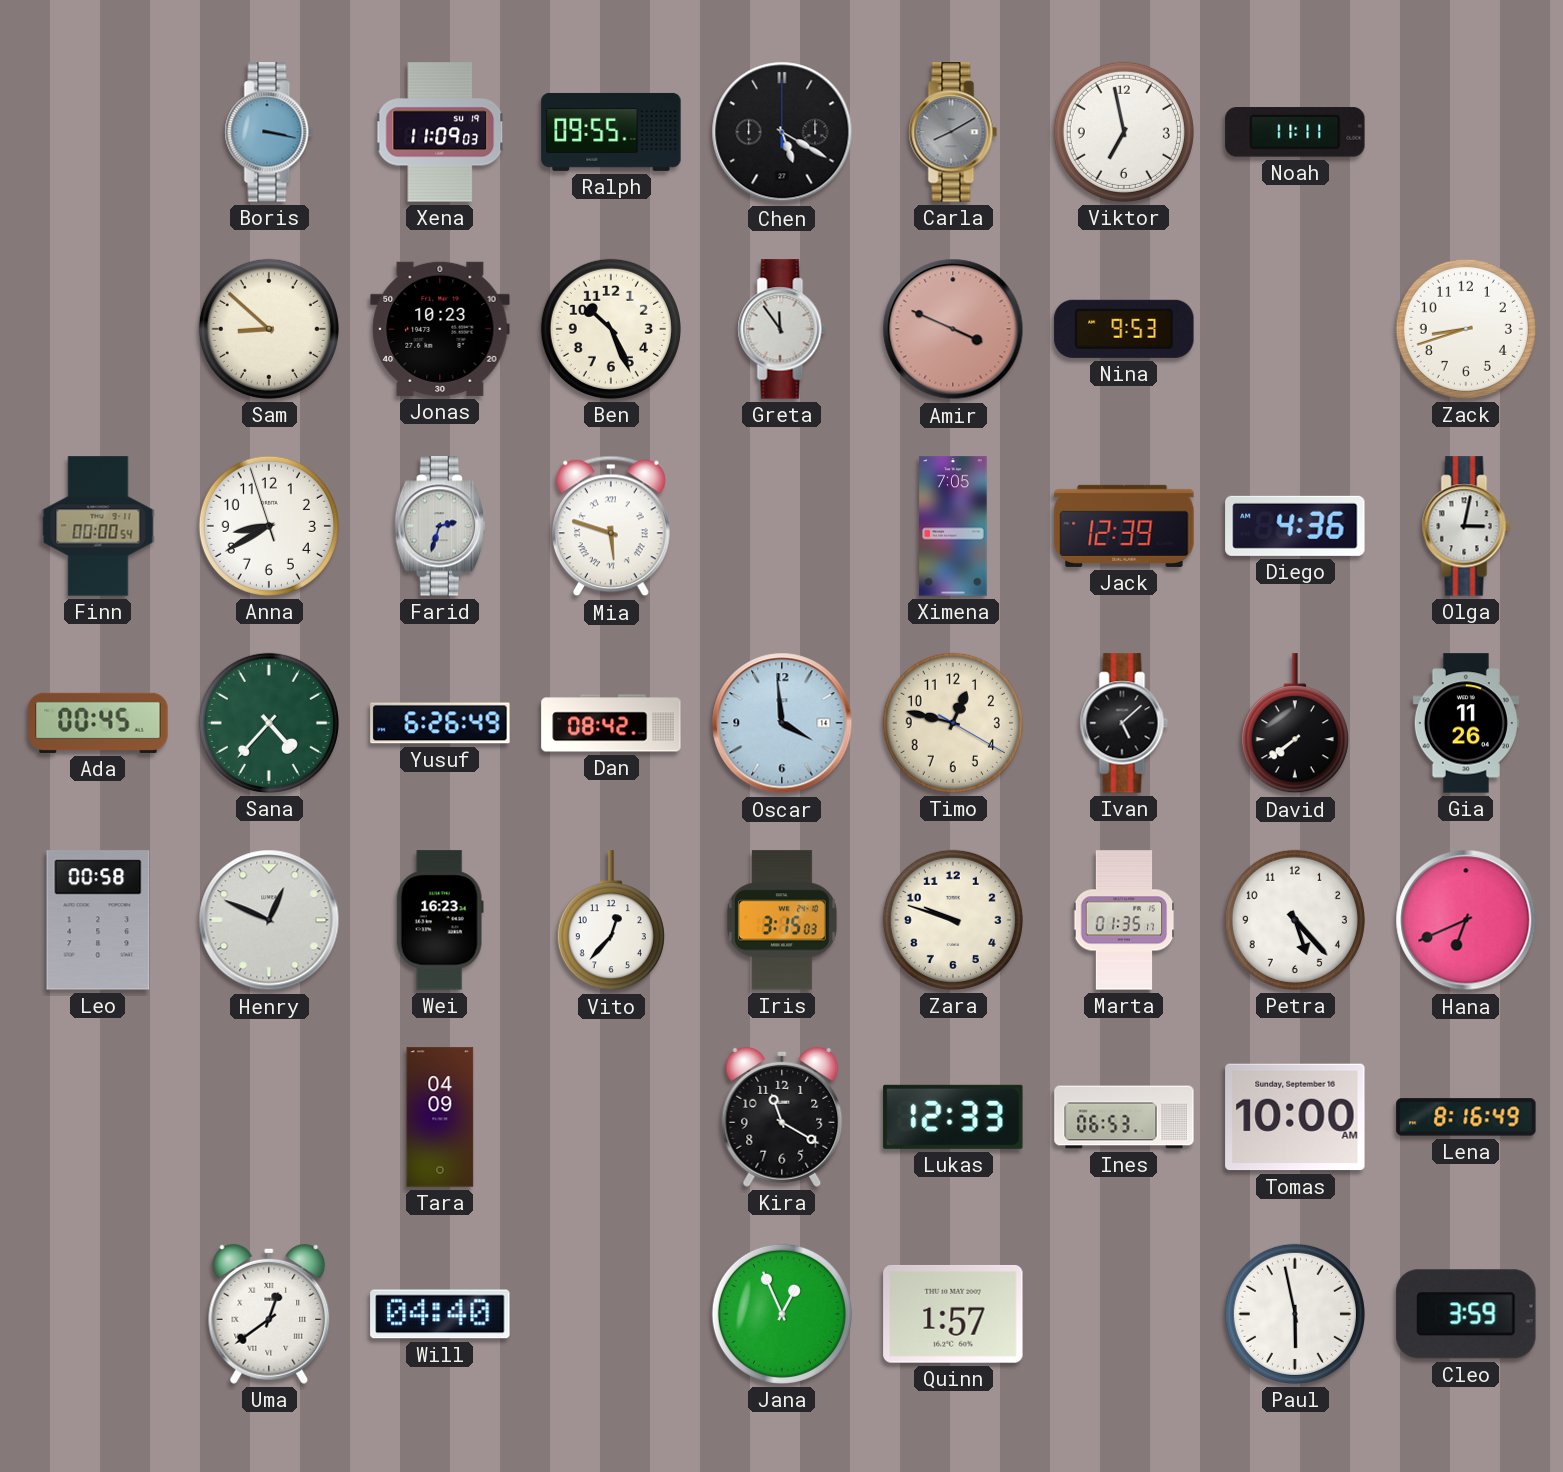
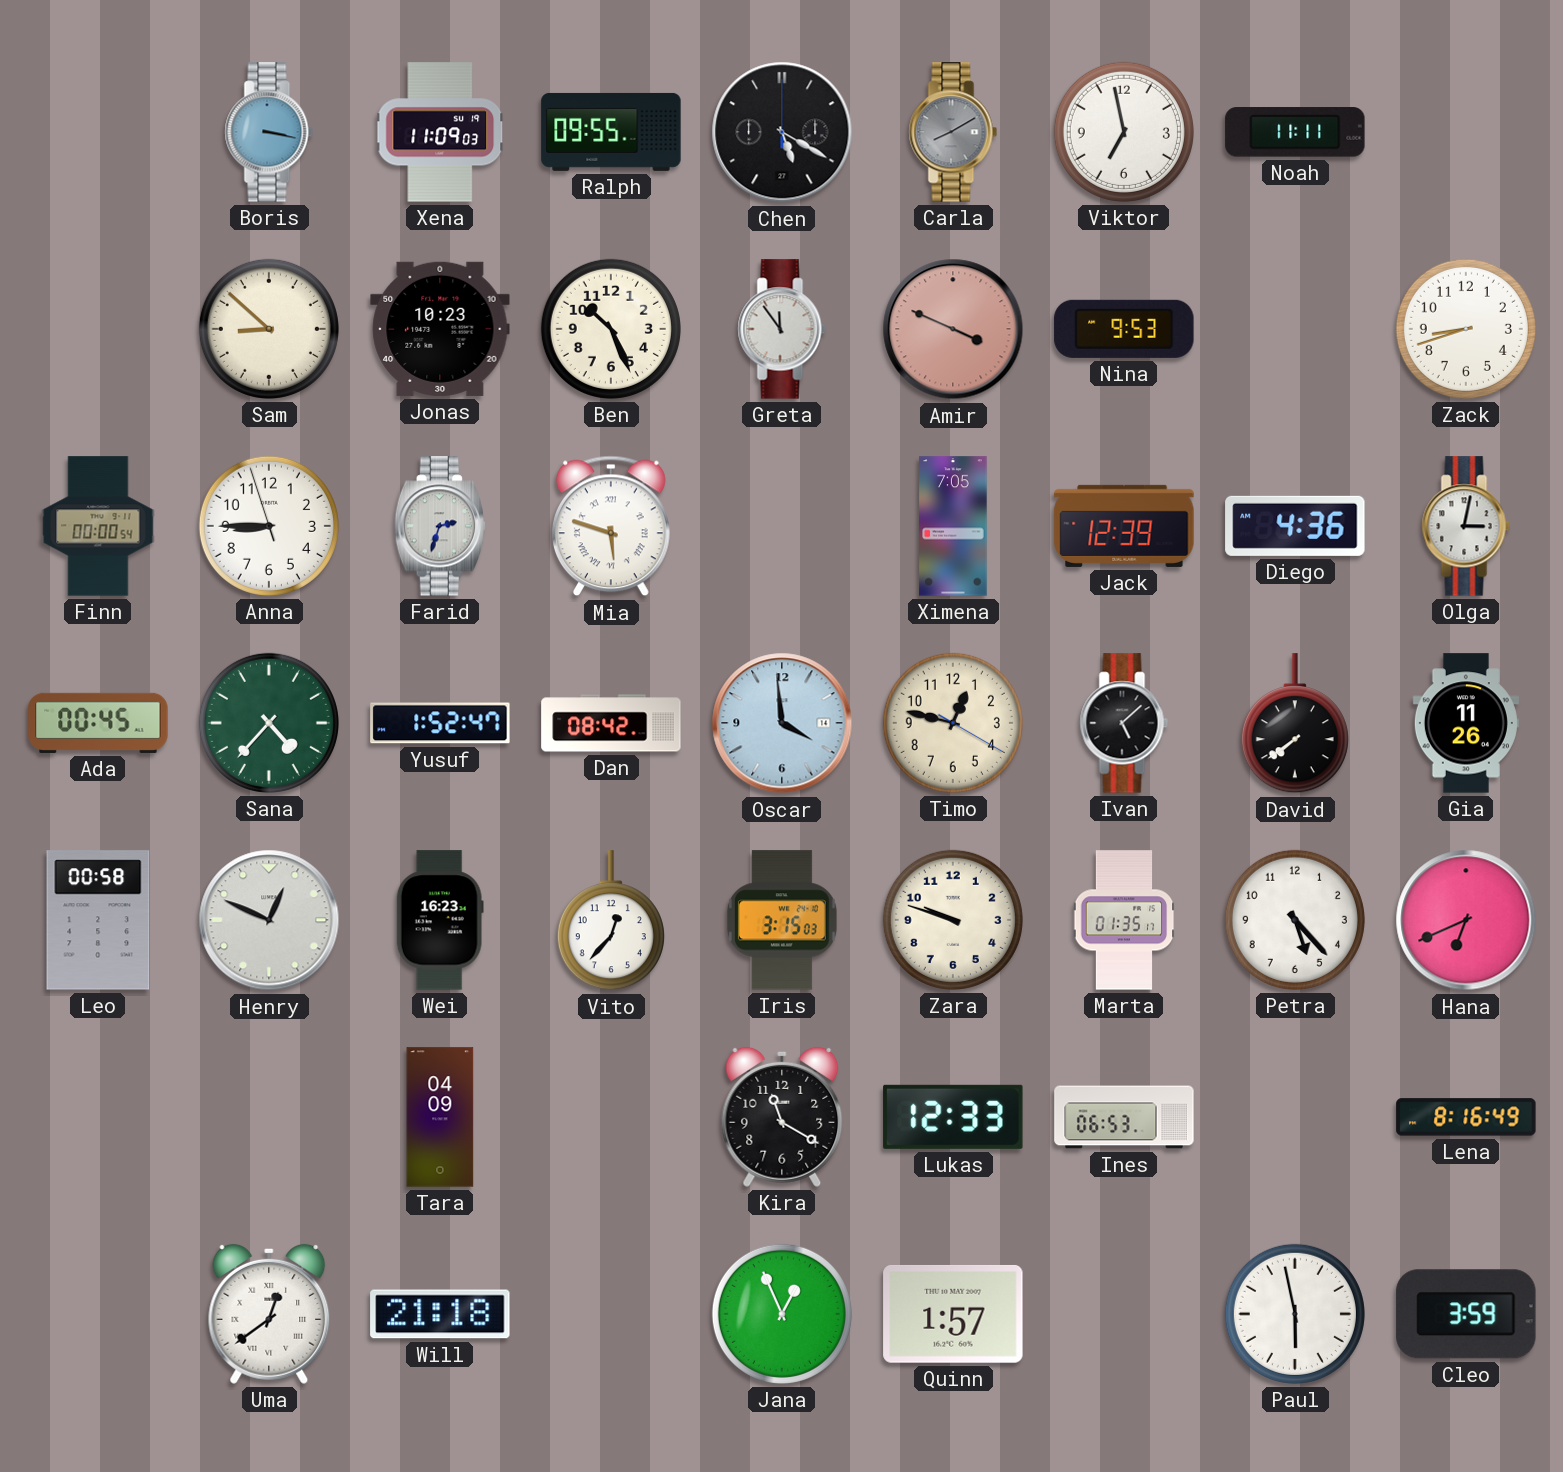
Anna: 8:39 -> 8:44
Yusuf: 6:26 -> 1:52
Tomas: 10:00 -> none
Will: 04:40 -> 21:18
